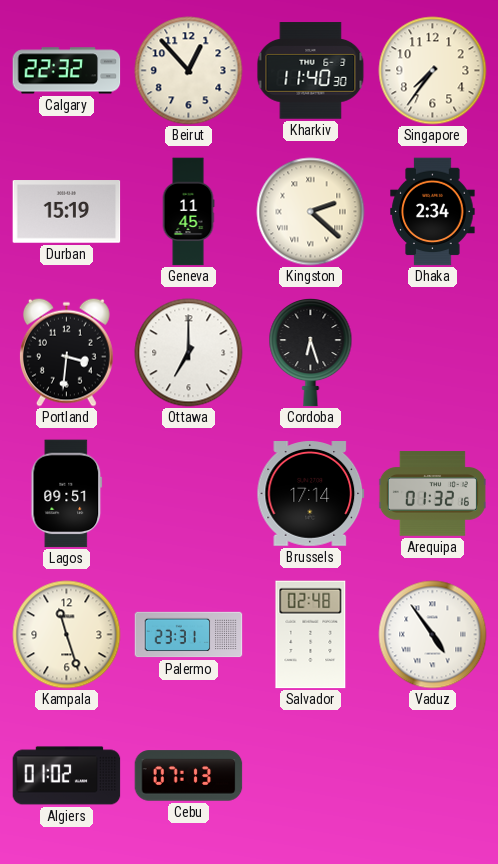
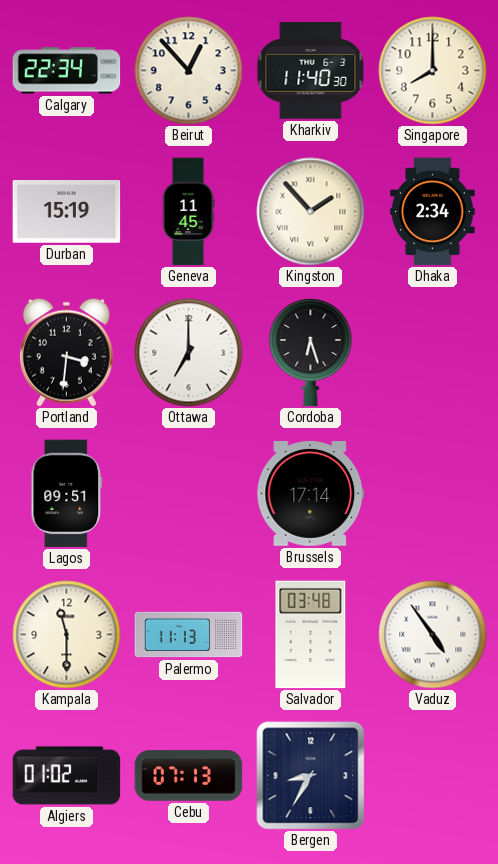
Calgary: 22:32 -> 22:34
Singapore: 7:36 -> 8:00
Kingston: 2:22 -> 1:53
Arequipa: 01:32 -> none
Kampala: 11:27 -> 11:30
Palermo: 23:31 -> 11:13
Salvador: 02:48 -> 03:48
Bergen: none -> 8:35
